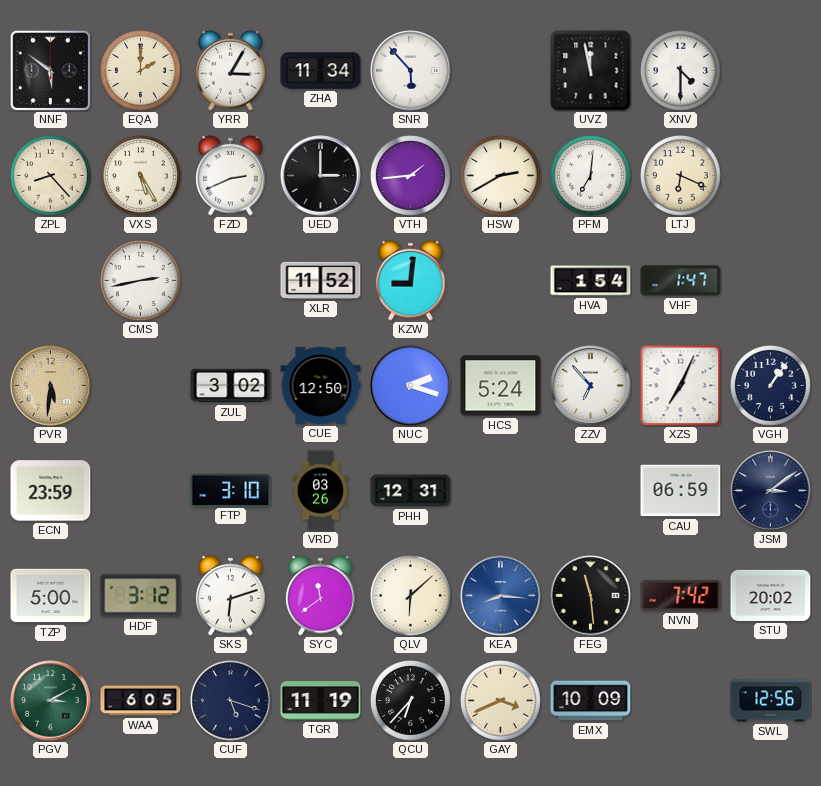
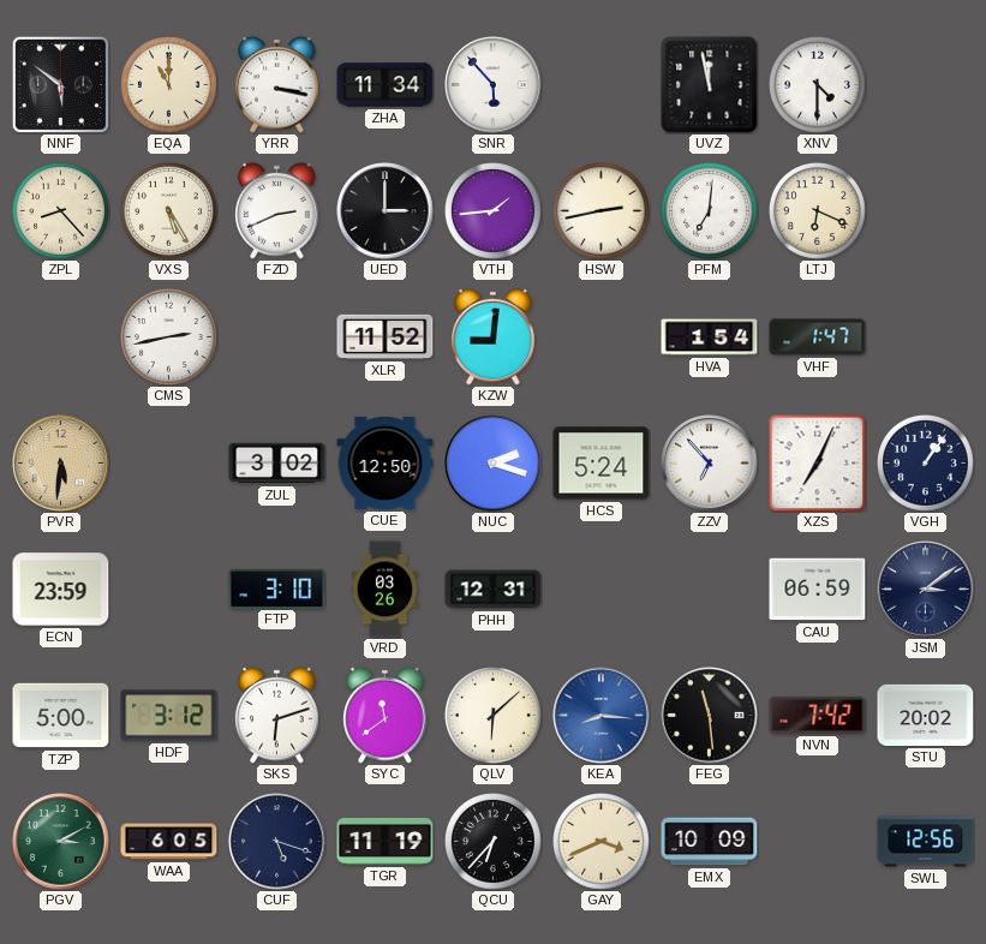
EQA: 2:00 -> 11:00
YRR: 3:05 -> 3:17
HSW: 2:40 -> 2:43
